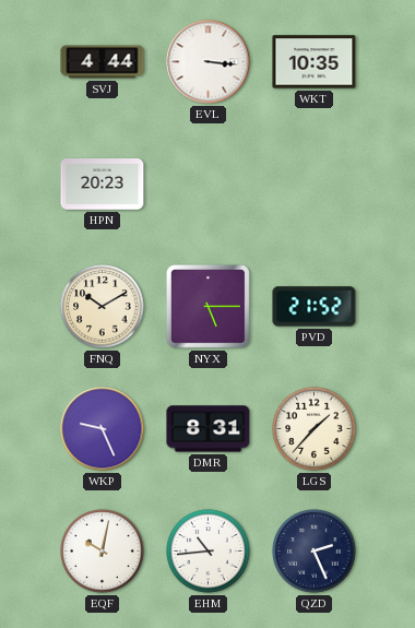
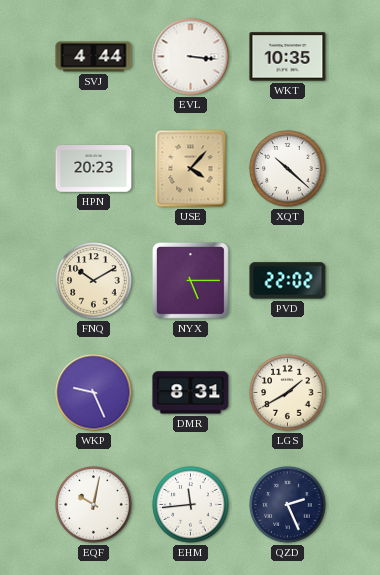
USE: none -> 4:07
XQT: none -> 10:22
PVD: 21:52 -> 22:02
LGS: 1:37 -> 1:40
EHM: 10:44 -> 11:44
